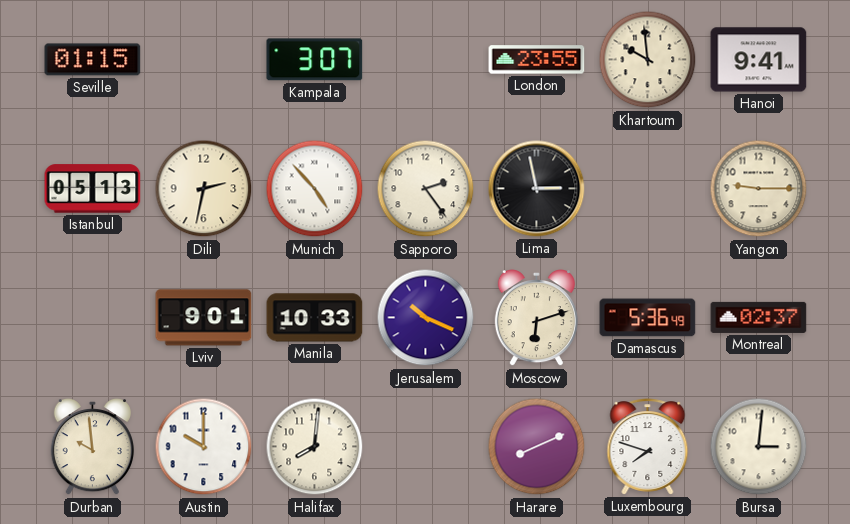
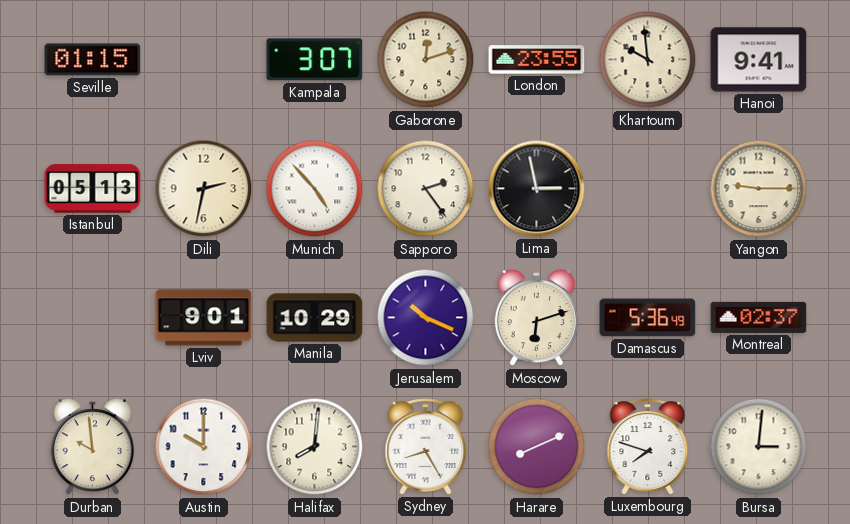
Gaborone: none -> 12:12
Manila: 10:33 -> 10:29
Sydney: none -> 8:25
